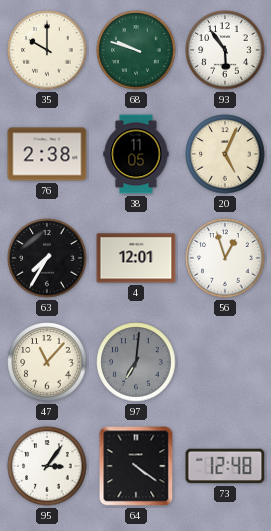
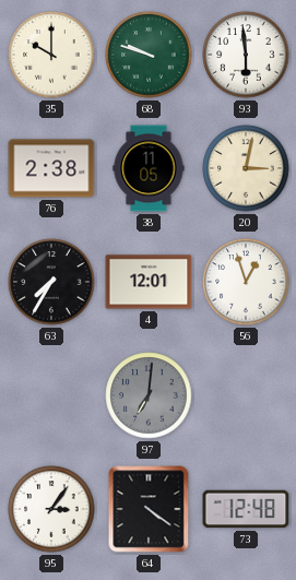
93: 5:54 -> 5:59
20: 5:04 -> 3:02
47: 11:07 -> none
